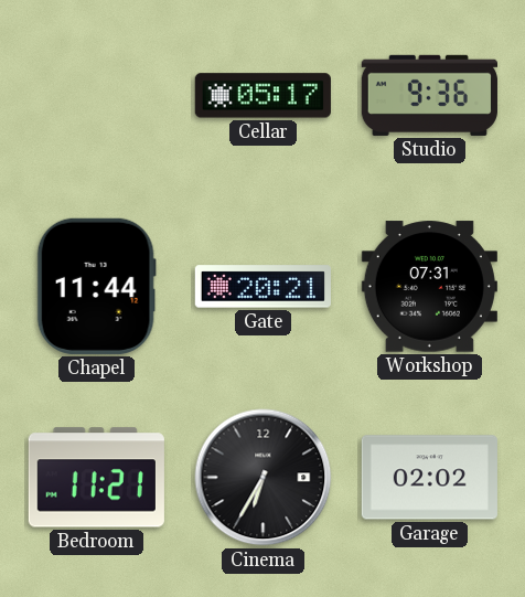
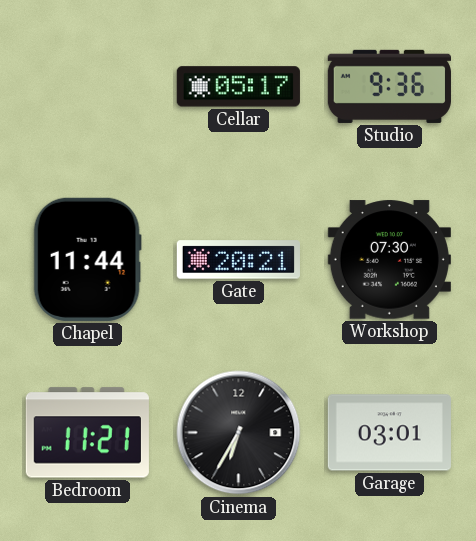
Workshop: 07:31 -> 07:30
Garage: 02:02 -> 03:01
